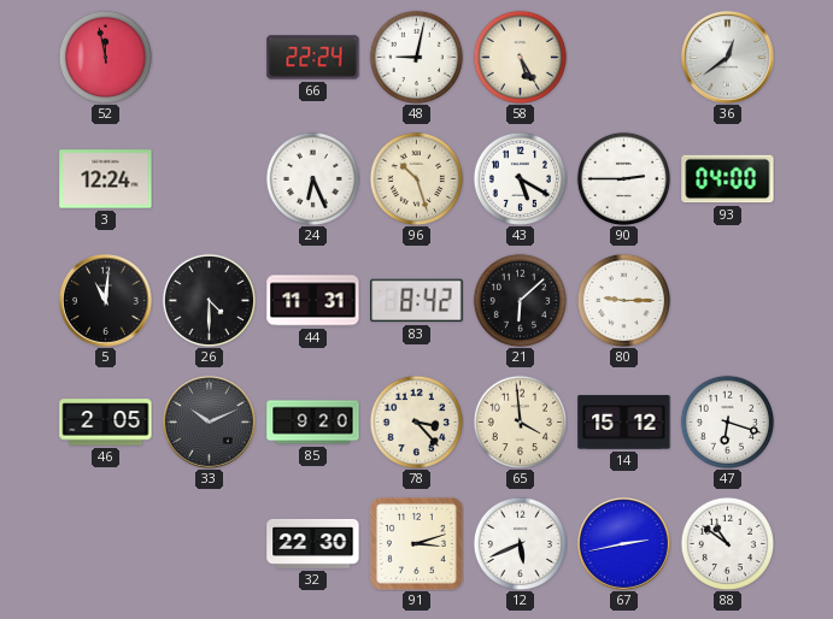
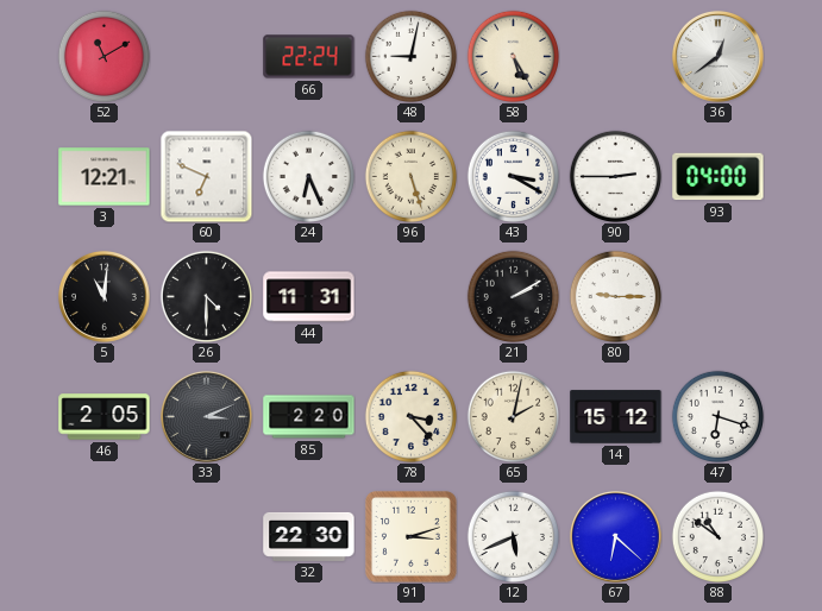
52: 11:58 -> 11:10
3: 12:24 -> 12:21
60: none -> 6:49
96: 10:27 -> 5:27
43: 5:20 -> 3:20
83: 8:42 -> none
21: 6:08 -> 2:10
33: 10:11 -> 3:11
85: 9:20 -> 2:20
65: 3:59 -> 2:02
67: 2:43 -> 6:22
